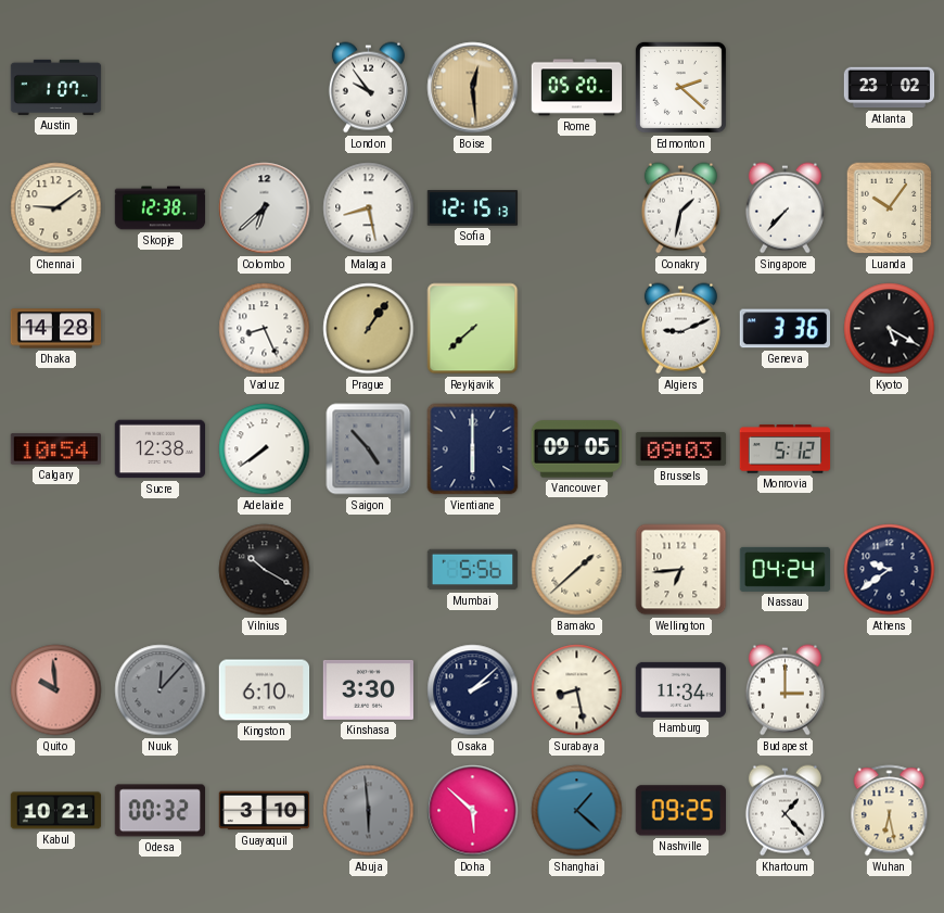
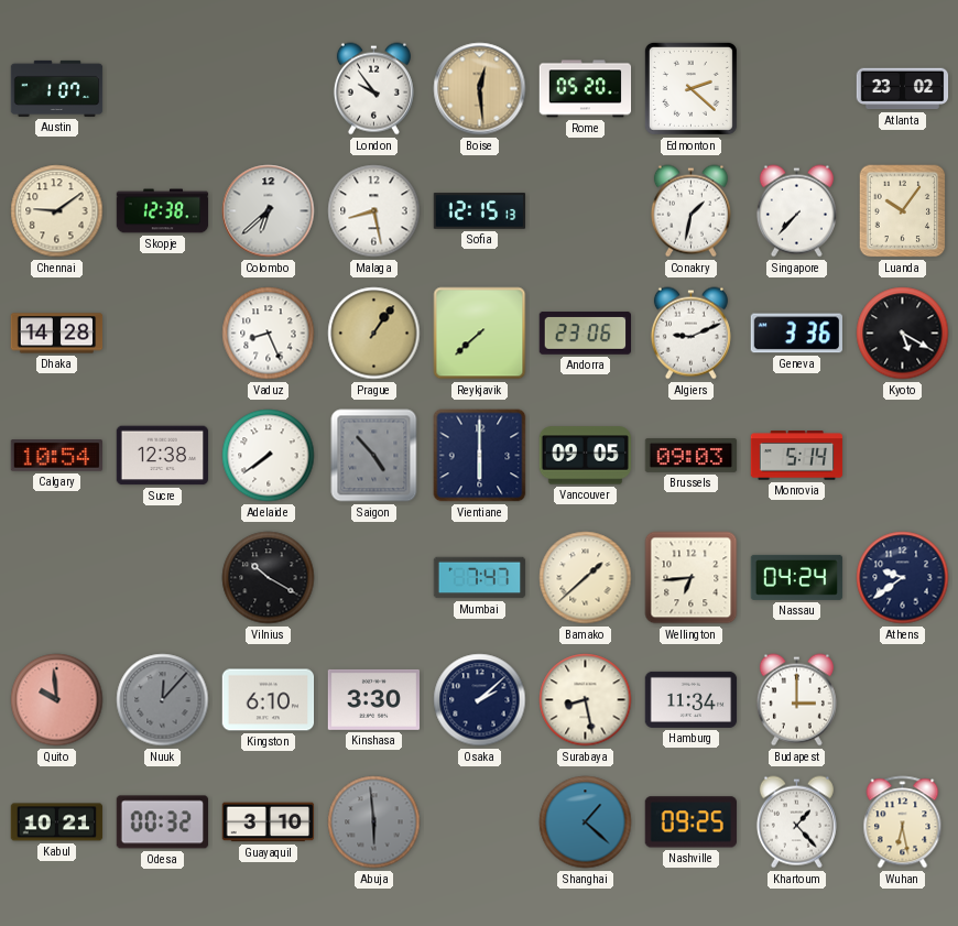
Andorra: none -> 23:06
Monrovia: 5:12 -> 5:14
Mumbai: 5:56 -> 7:47
Doha: 5:52 -> none
